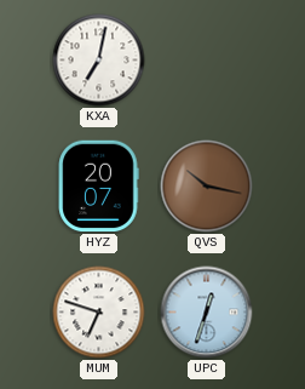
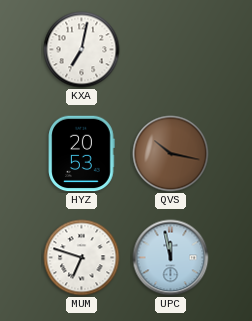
HYZ: 20:07 -> 20:53
UPC: 12:33 -> 11:58
